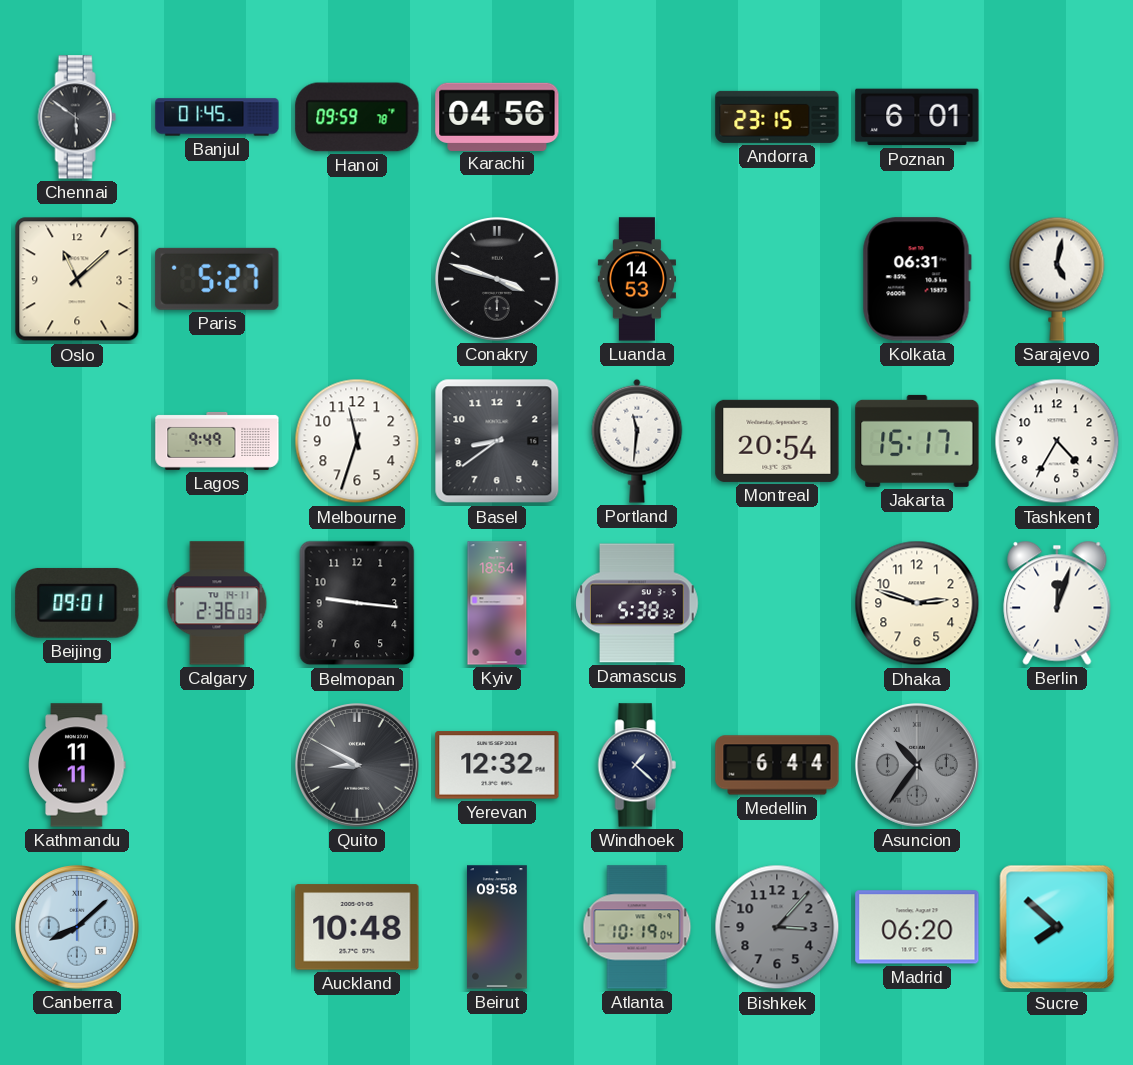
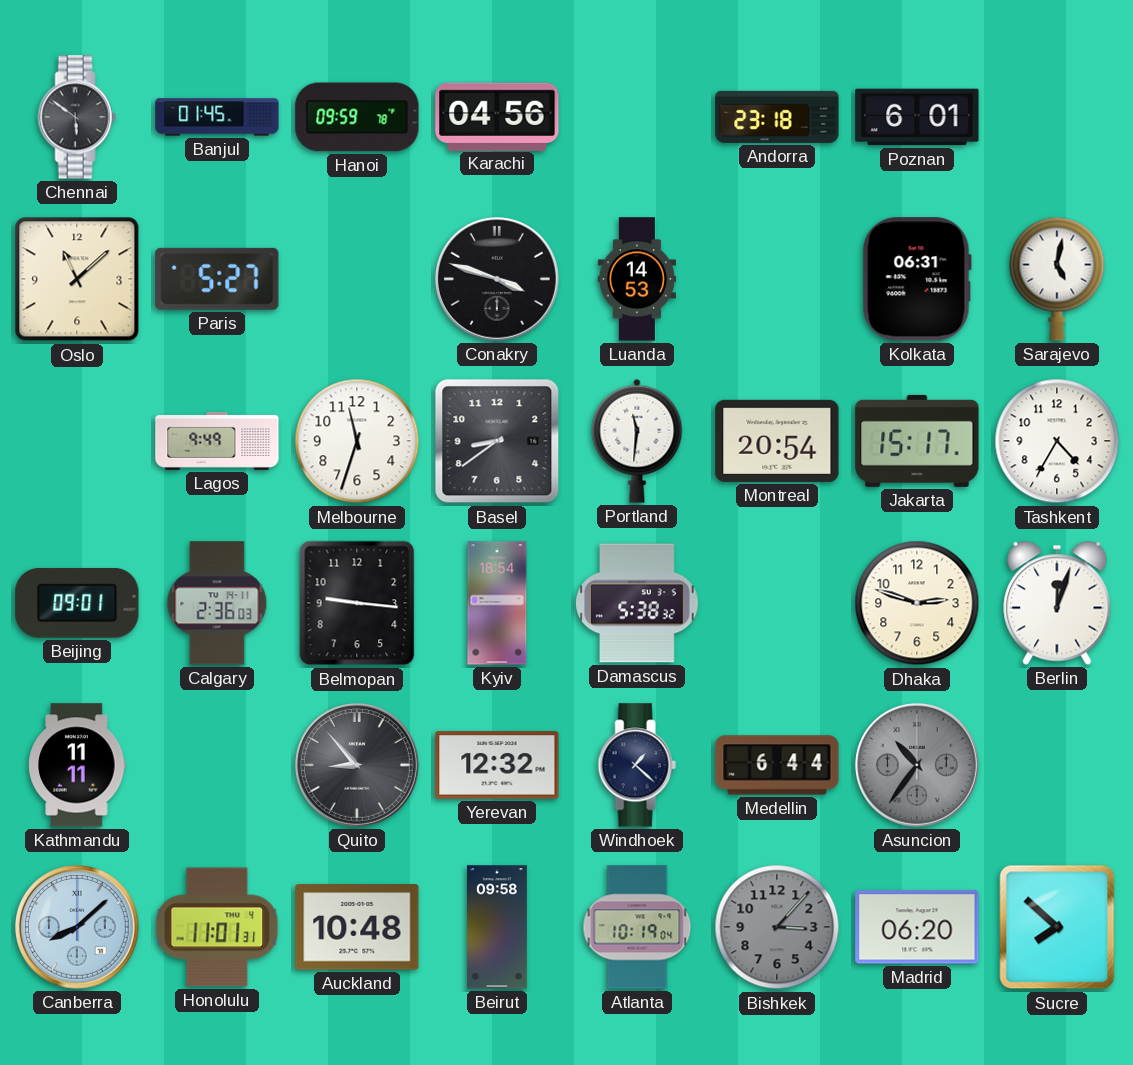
Andorra: 23:15 -> 23:18
Quito: 8:50 -> 8:53
Honolulu: none -> 11:01
